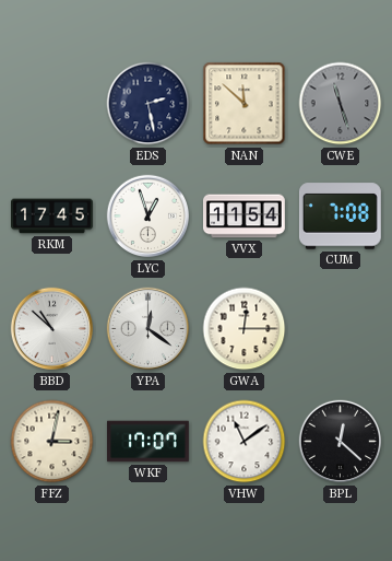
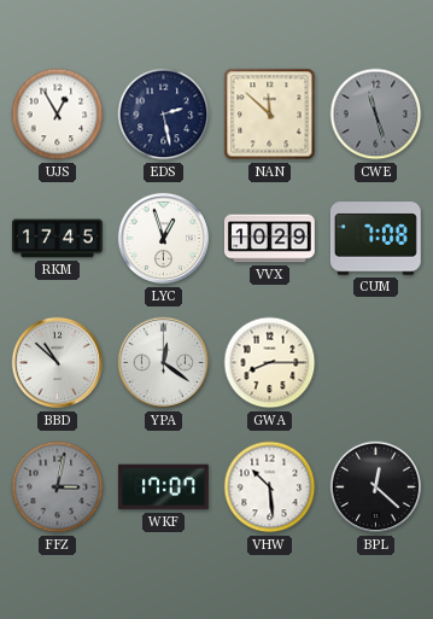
UJS: none -> 12:55
VVX: 11:54 -> 10:29
GWA: 12:15 -> 8:15
FFZ dial: cream -> grey
VHW: 11:09 -> 10:29
